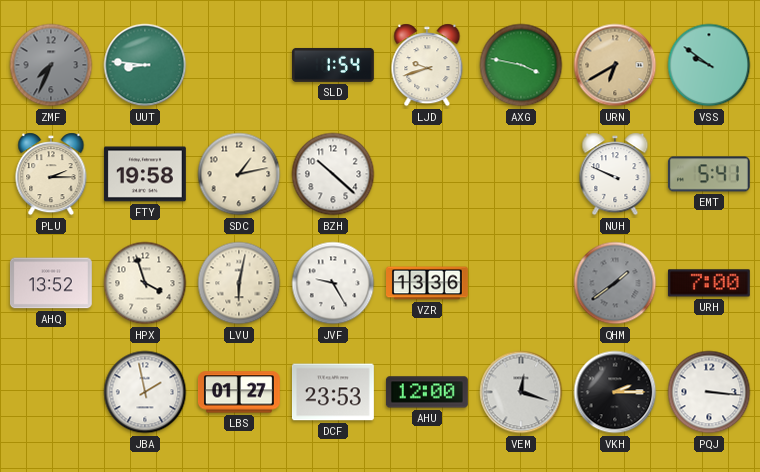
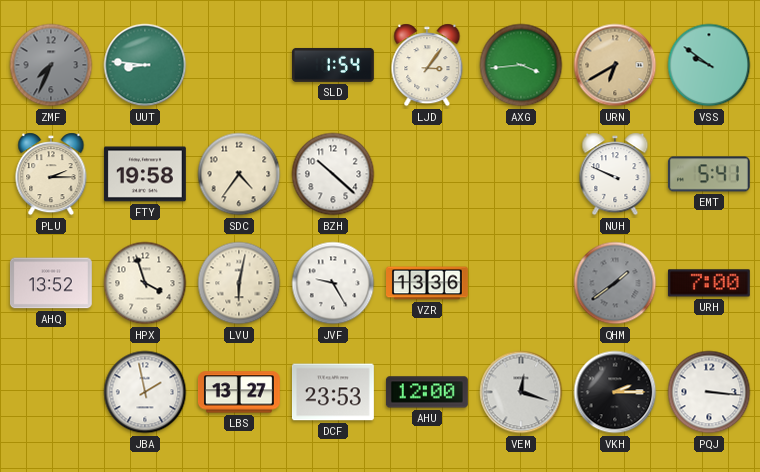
LJD: 9:42 -> 3:06
AXG: 3:47 -> 3:44
SDC: 1:13 -> 4:36
LBS: 01:27 -> 13:27
